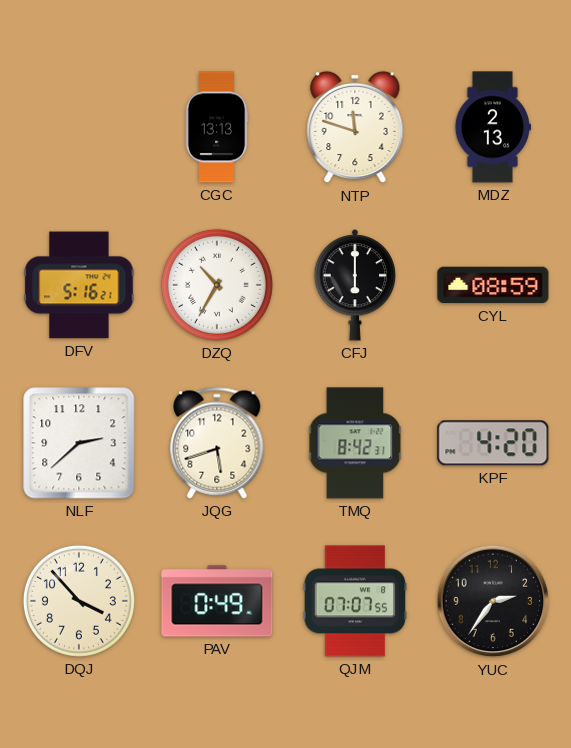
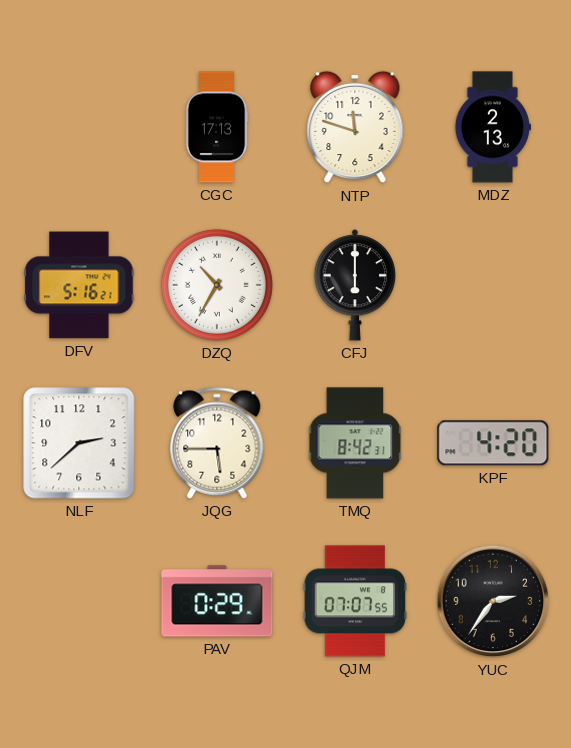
CGC: 13:13 -> 17:13
CYL: 08:59 -> none
JQG: 5:42 -> 5:45
DQJ: 3:53 -> none
PAV: 0:49 -> 0:29
